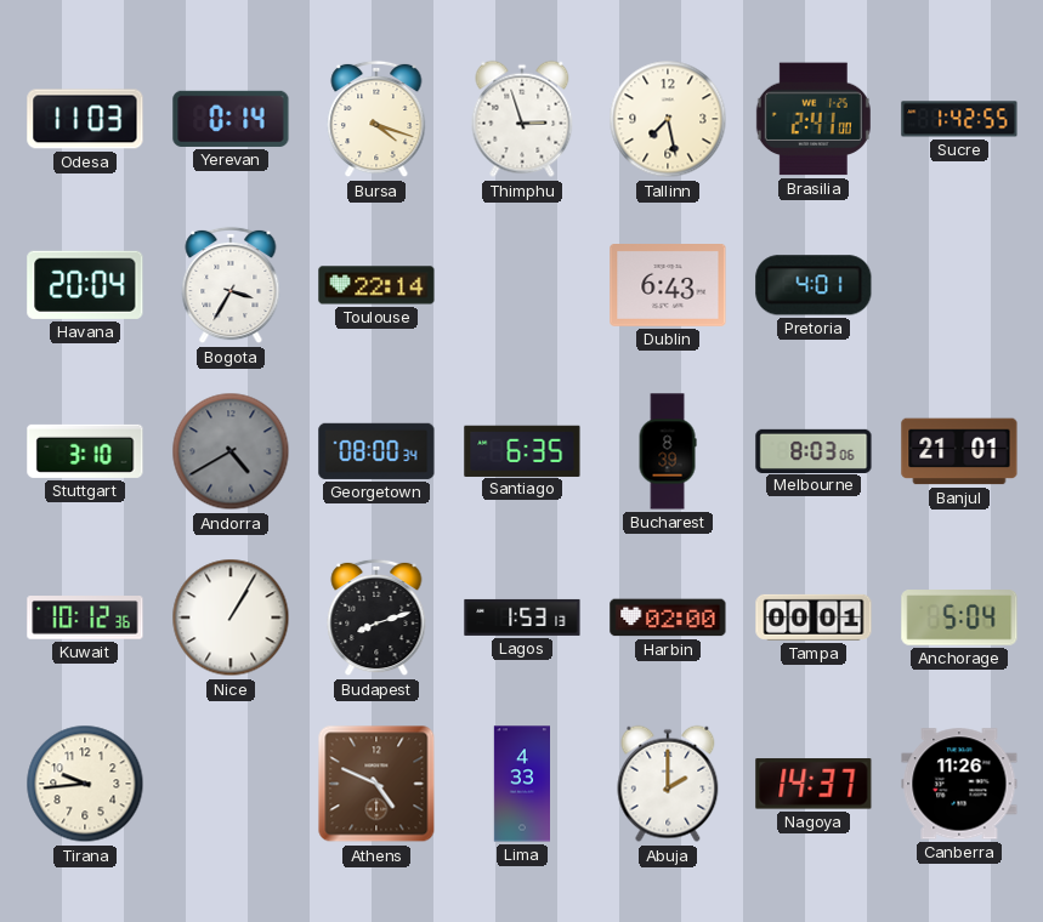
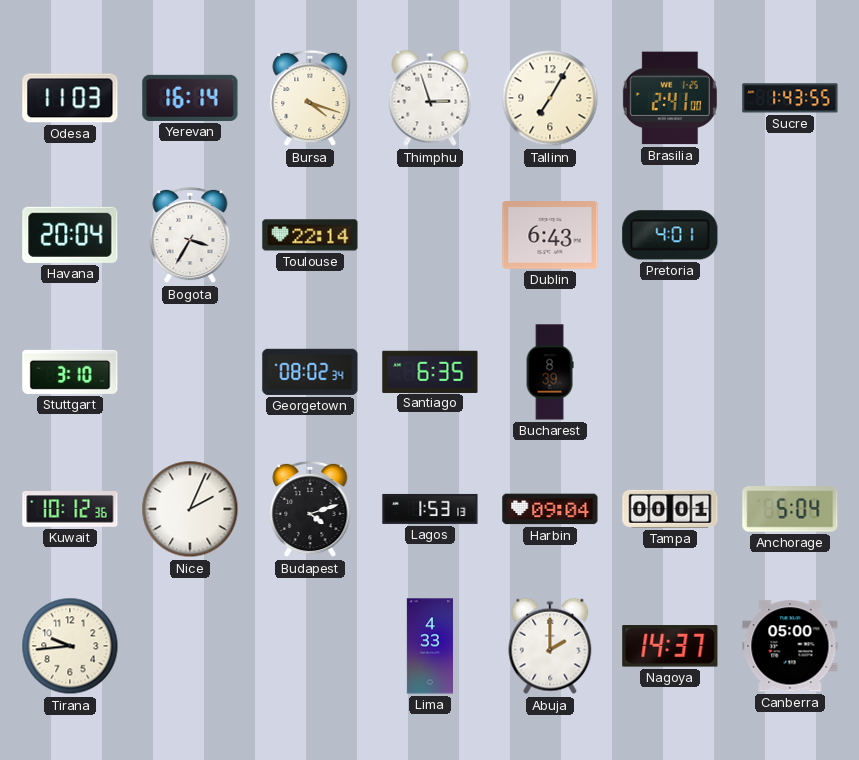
Yerevan: 0:14 -> 16:14
Tallinn: 7:28 -> 7:05
Sucre: 1:42 -> 1:43
Andorra: 4:40 -> none
Georgetown: 08:00 -> 08:02
Melbourne: 8:03 -> none
Banjul: 21:01 -> none
Nice: 1:05 -> 2:04
Budapest: 8:12 -> 4:12
Harbin: 02:00 -> 09:04
Athens: 4:49 -> none
Canberra: 11:26 -> 05:00
